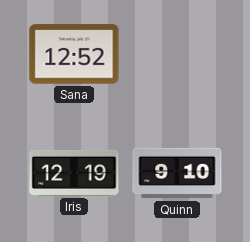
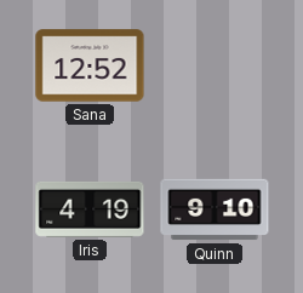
Iris: 12:19 -> 4:19
